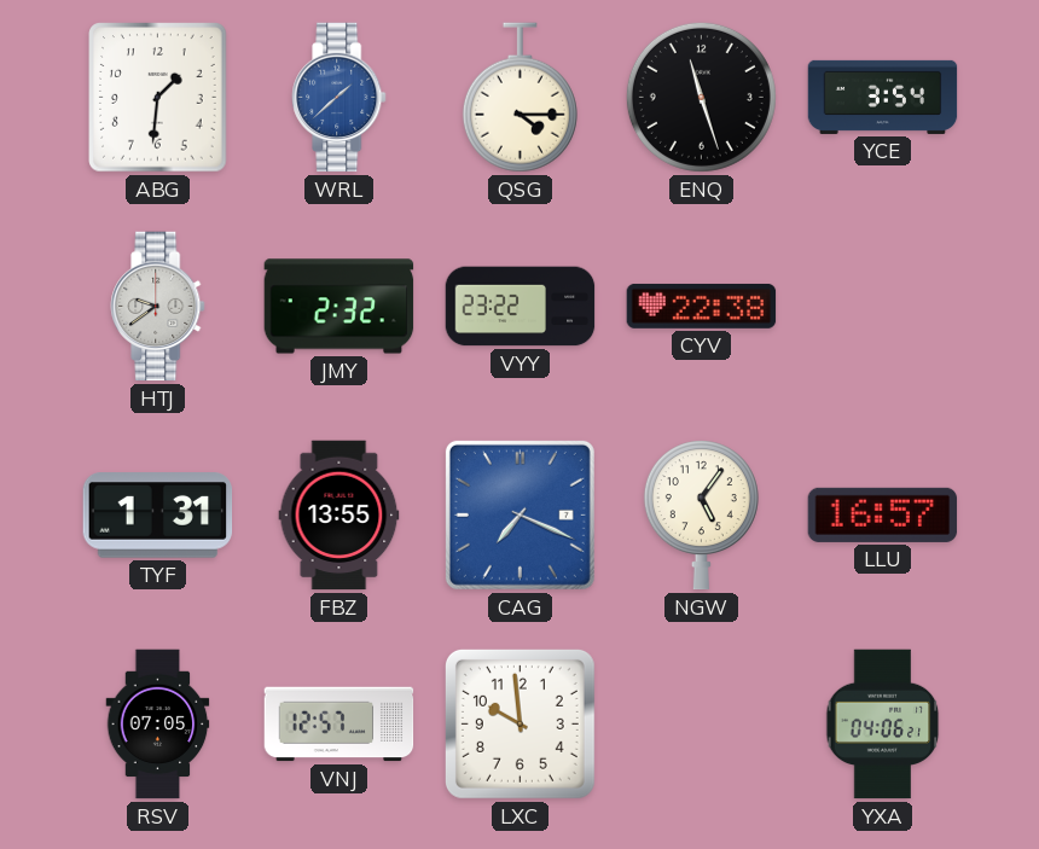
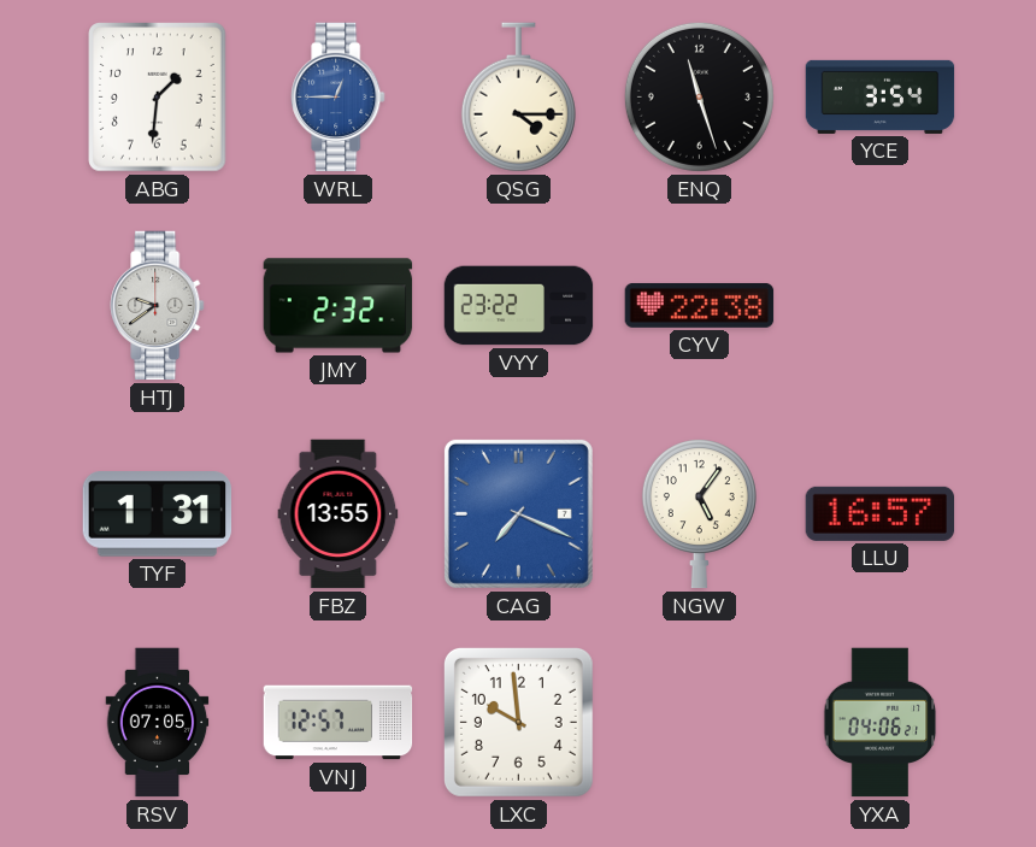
WRL: 1:38 -> 12:45
